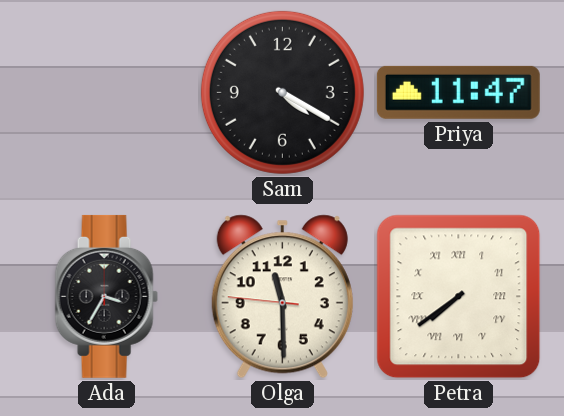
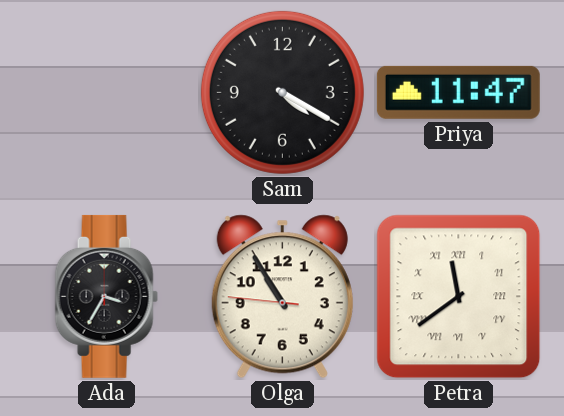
Olga: 11:29 -> 10:54
Petra: 7:39 -> 11:39
